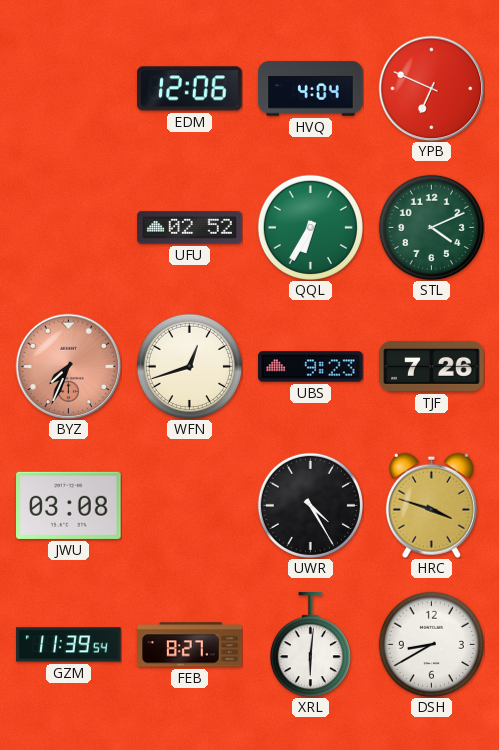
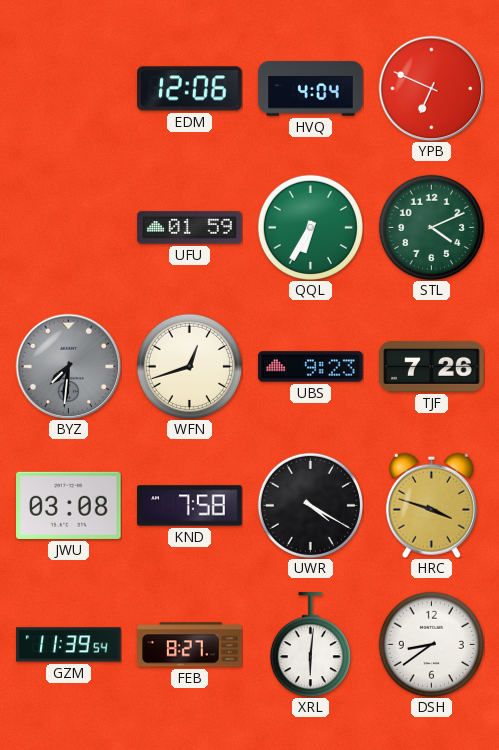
UFU: 02:52 -> 01:59
BYZ: 7:34 -> 7:31
BYZ dial: salmon -> grey
KND: none -> 7:58
UWR: 4:25 -> 4:20
DSH: 8:40 -> 8:39
